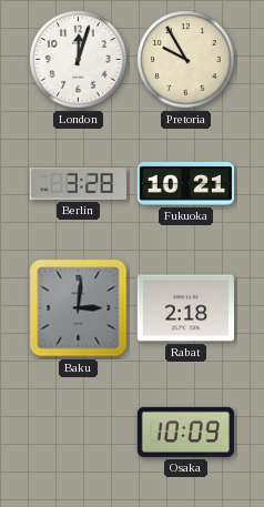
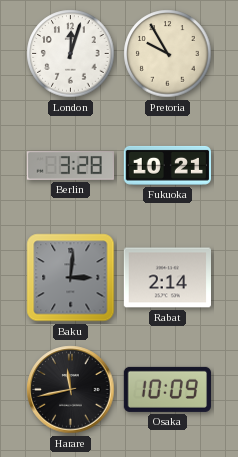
Rabat: 2:18 -> 2:14
Harare: none -> 11:43
